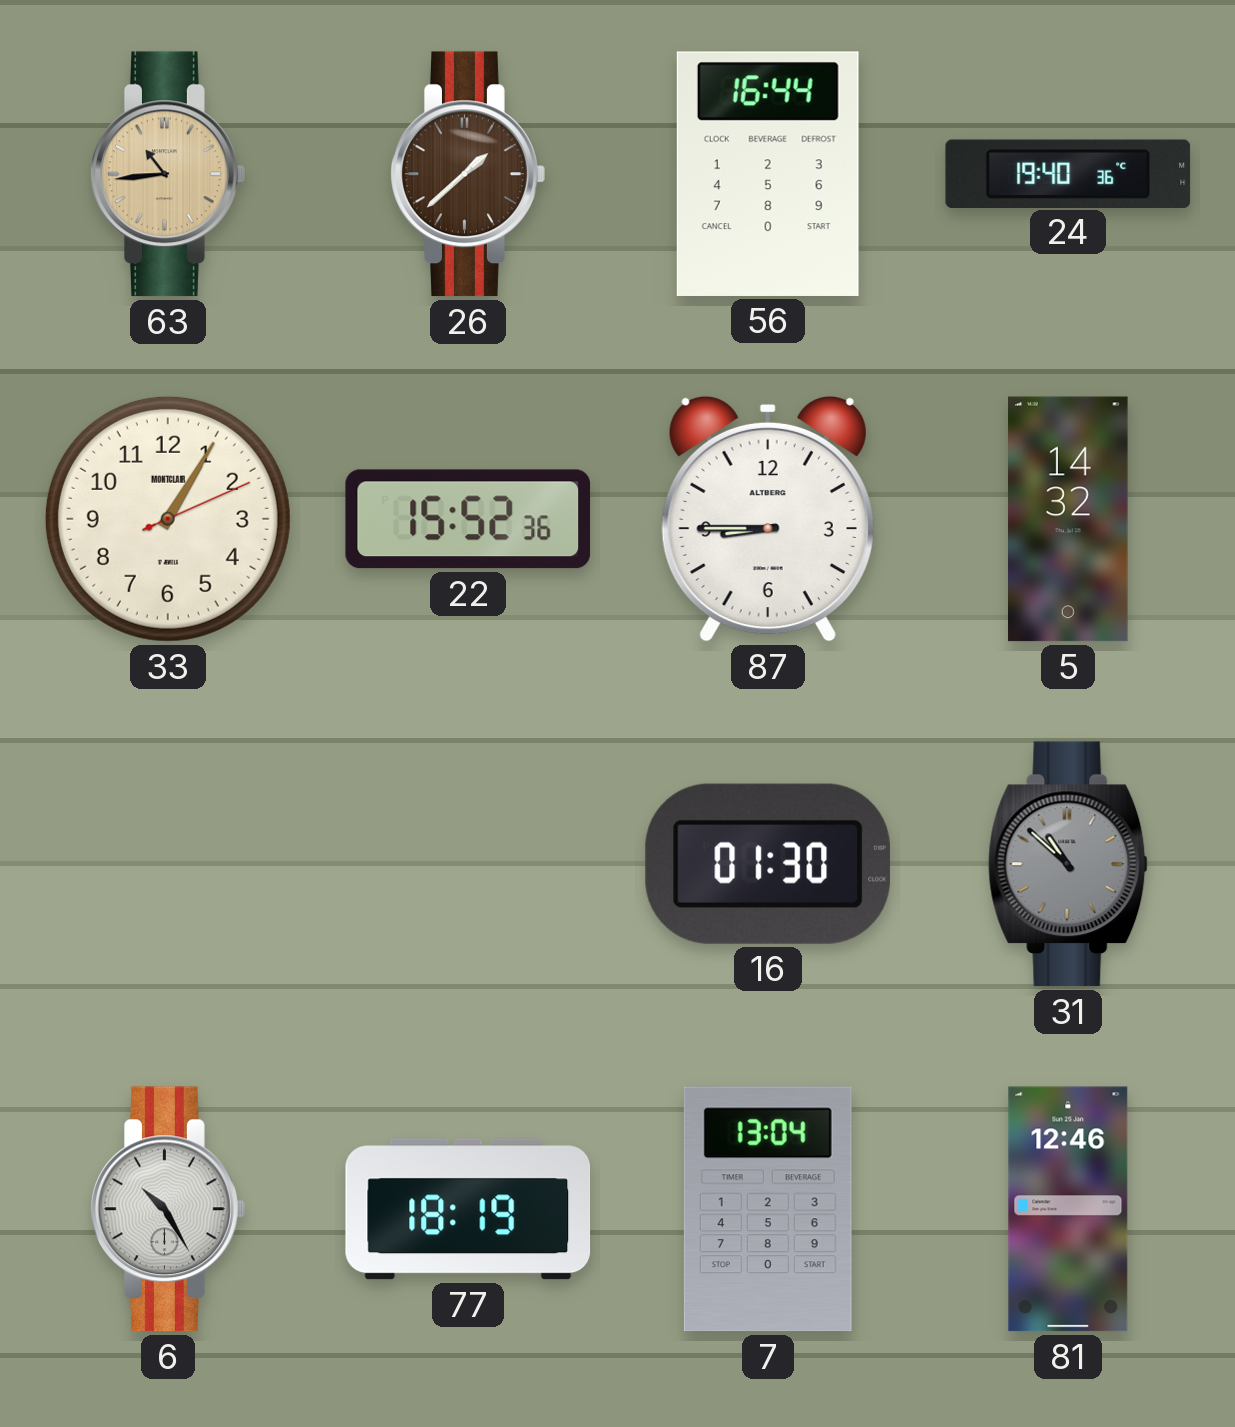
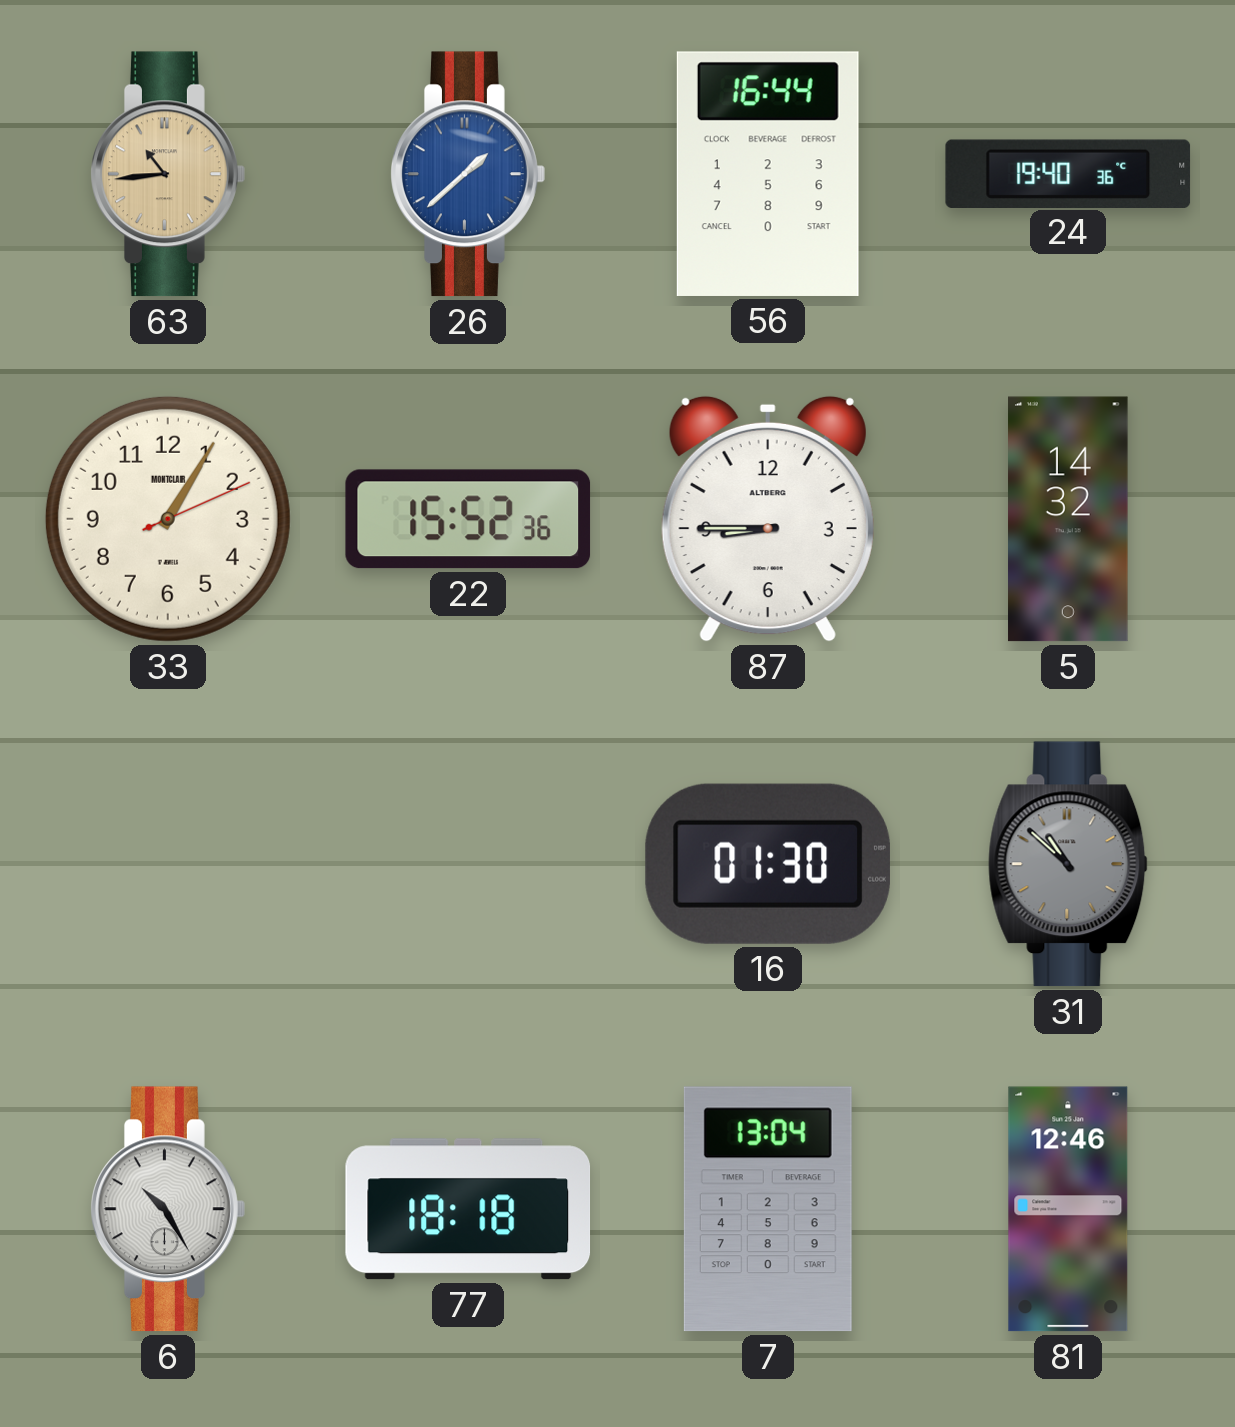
26 dial: brown -> blue
77: 18:19 -> 18:18
